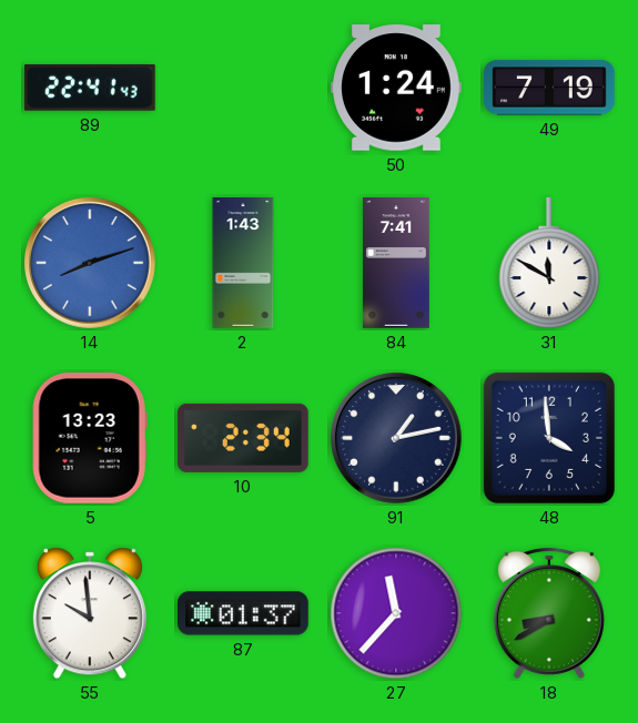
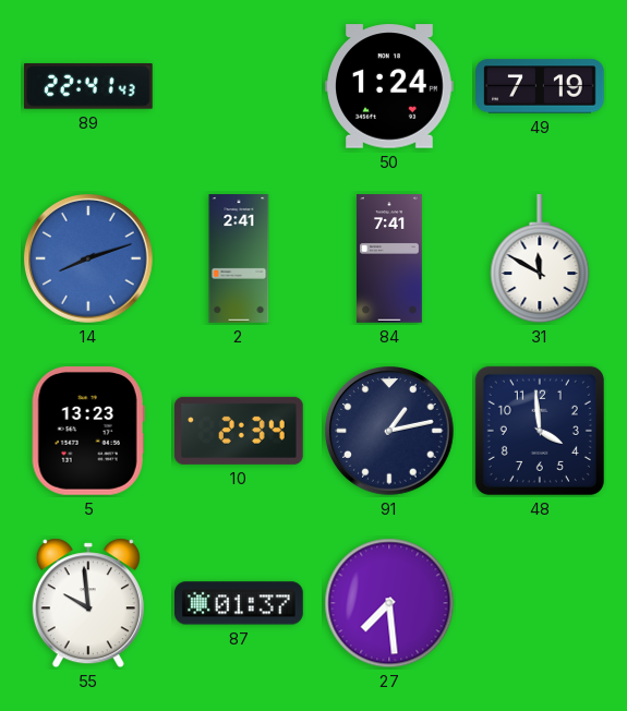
2: 1:43 -> 2:41
27: 11:37 -> 7:29
18: 8:40 -> none
